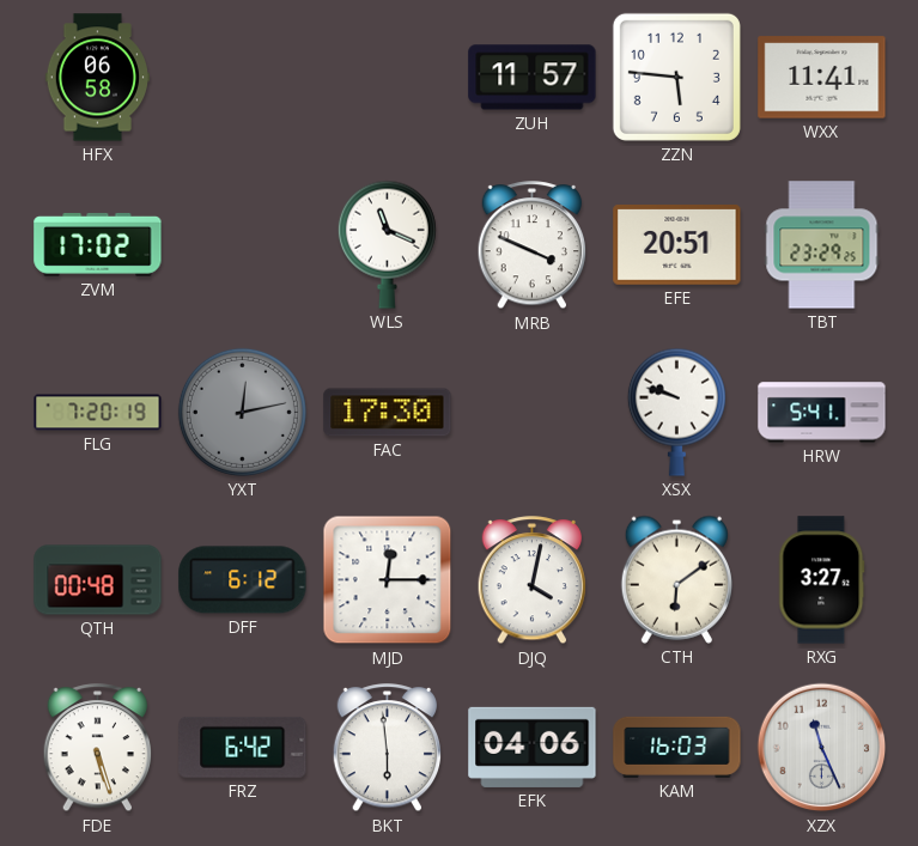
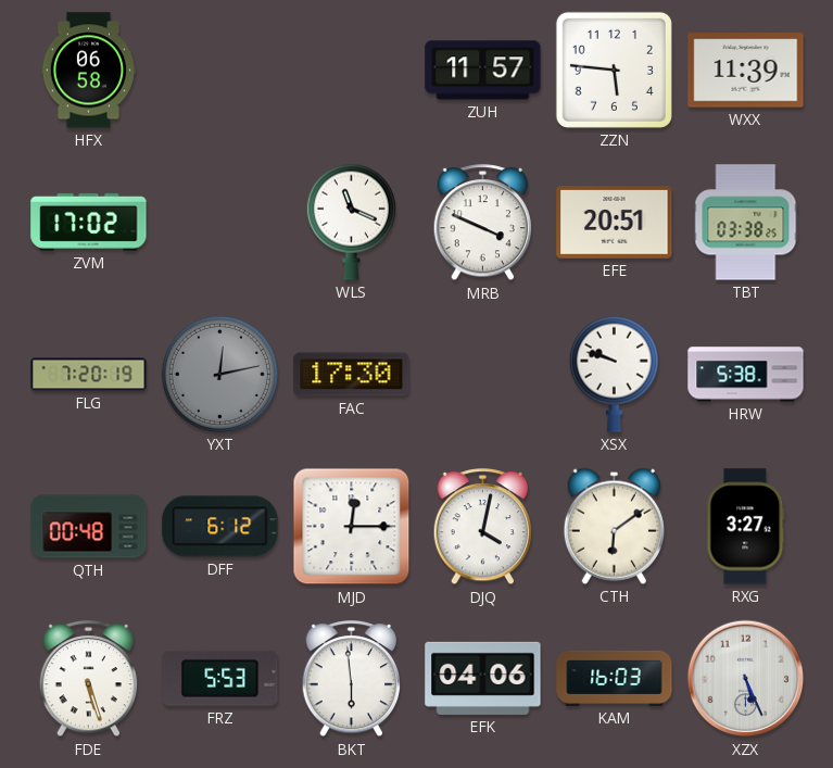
WXX: 11:41 -> 11:39
TBT: 23:29 -> 03:38
HRW: 5:41 -> 5:38
FRZ: 6:42 -> 5:53
XZX: 11:26 -> 5:26
